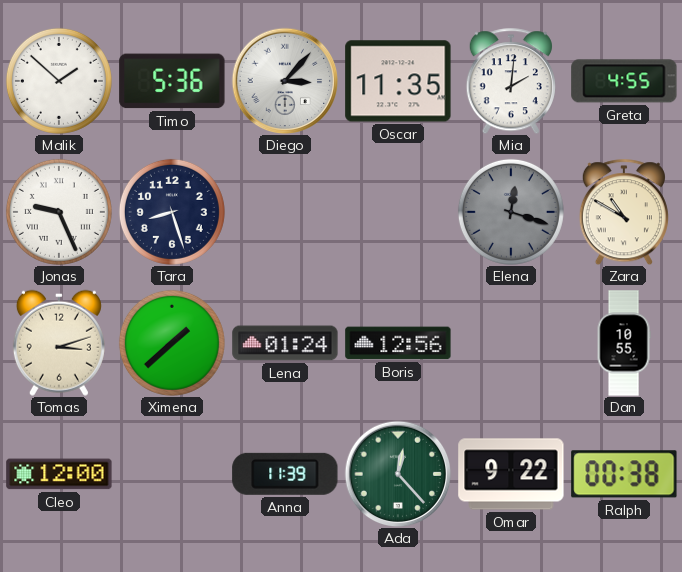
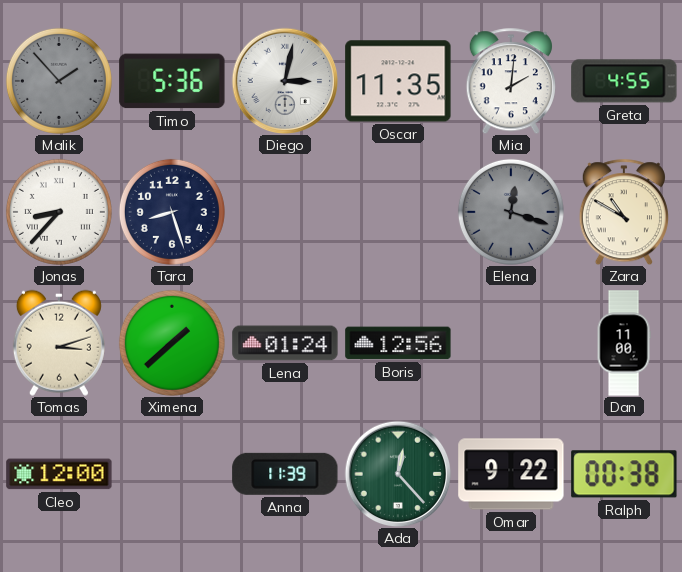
Malik: 1:52 -> 1:53
Malik dial: white -> grey
Diego: 3:07 -> 3:02
Jonas: 9:26 -> 8:37
Dan: 10:55 -> 11:00
